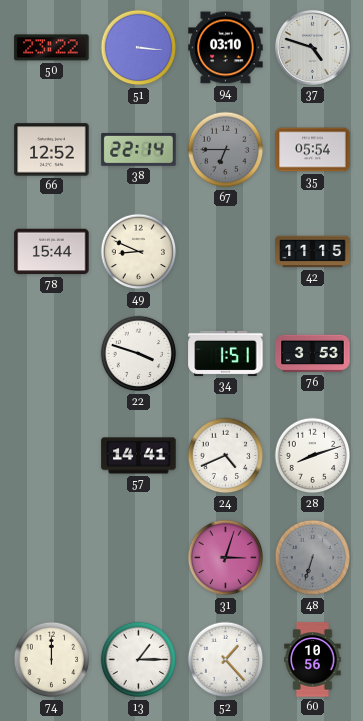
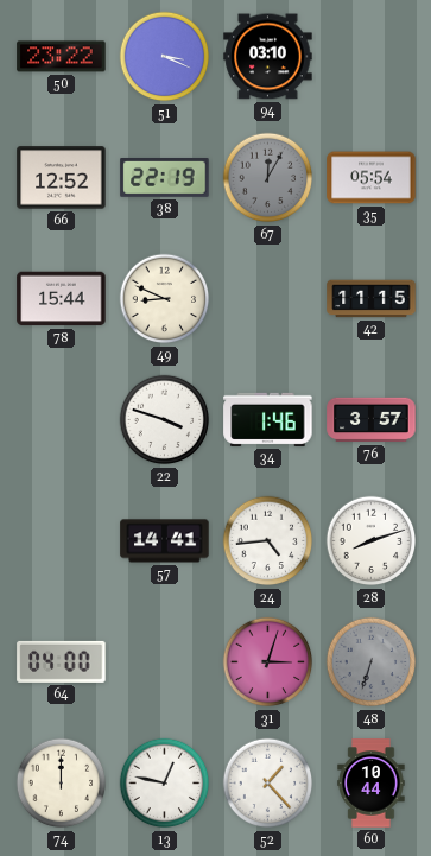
51: 3:16 -> 3:19
37: 4:48 -> none
38: 22:14 -> 22:19
67: 6:45 -> 12:05
34: 1:51 -> 1:46
76: 3:53 -> 3:57
24: 4:41 -> 4:44
64: none -> 04:00
13: 1:15 -> 12:47
60: 10:56 -> 10:44
